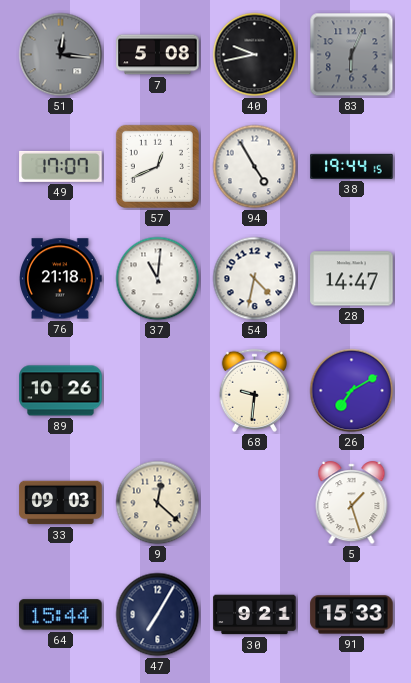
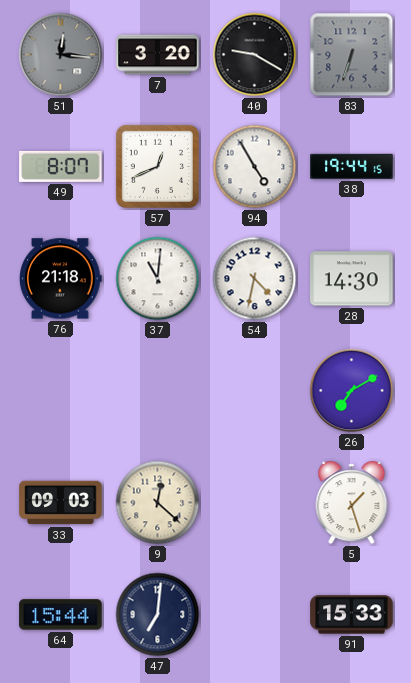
7: 5:08 -> 3:20
40: 9:43 -> 9:20
83: 6:04 -> 6:33
49: 17:07 -> 8:07
28: 14:47 -> 14:30
89: 10:26 -> none
68: 9:31 -> none
47: 7:05 -> 7:01
30: 9:21 -> none
